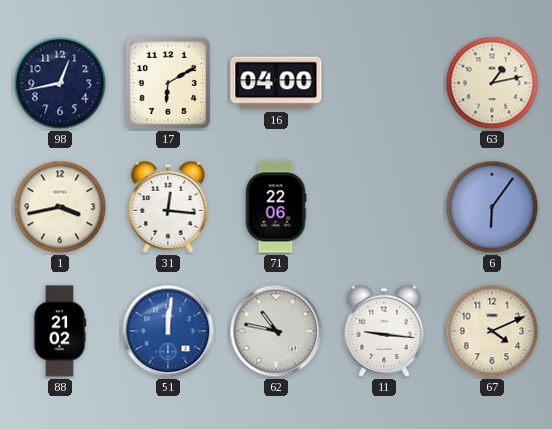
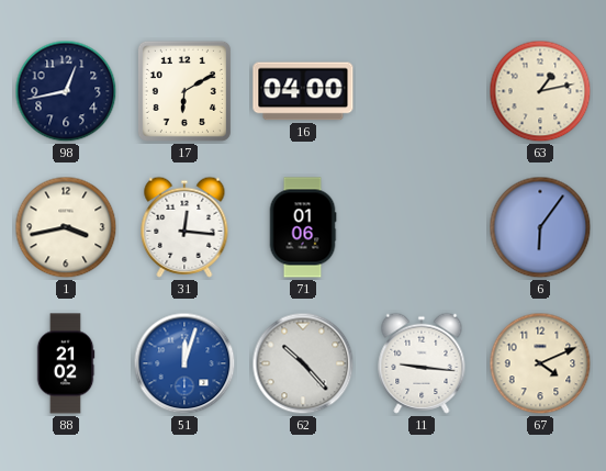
71: 22:06 -> 01:06
51: 12:01 -> 12:03
62: 10:47 -> 10:23
